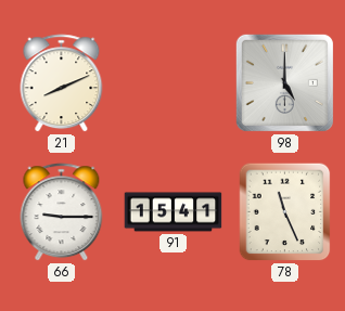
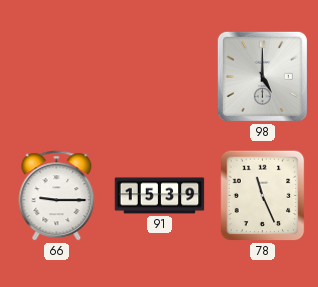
21: 8:11 -> none
91: 15:41 -> 15:39
